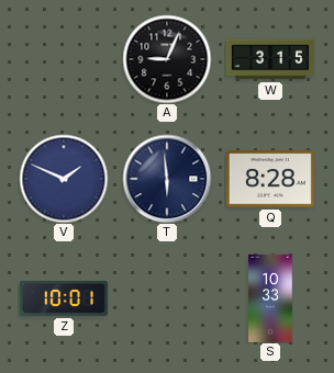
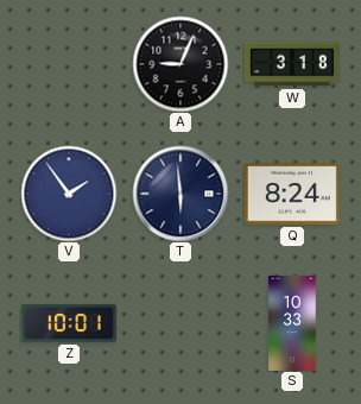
W: 3:15 -> 3:18
V: 1:49 -> 1:54
Q: 8:28 -> 8:24
